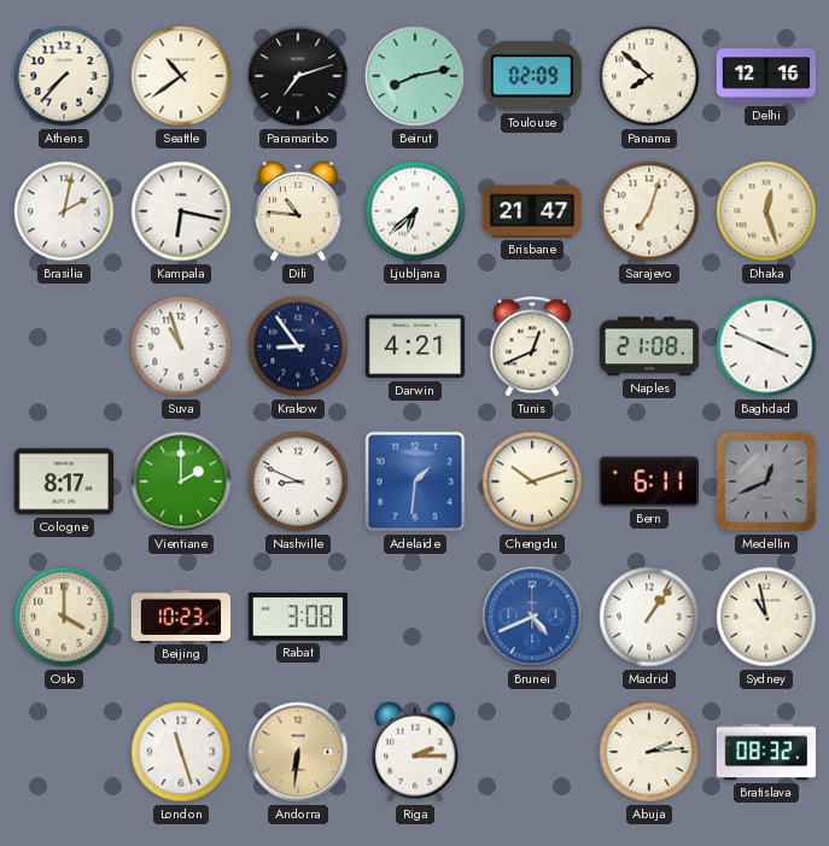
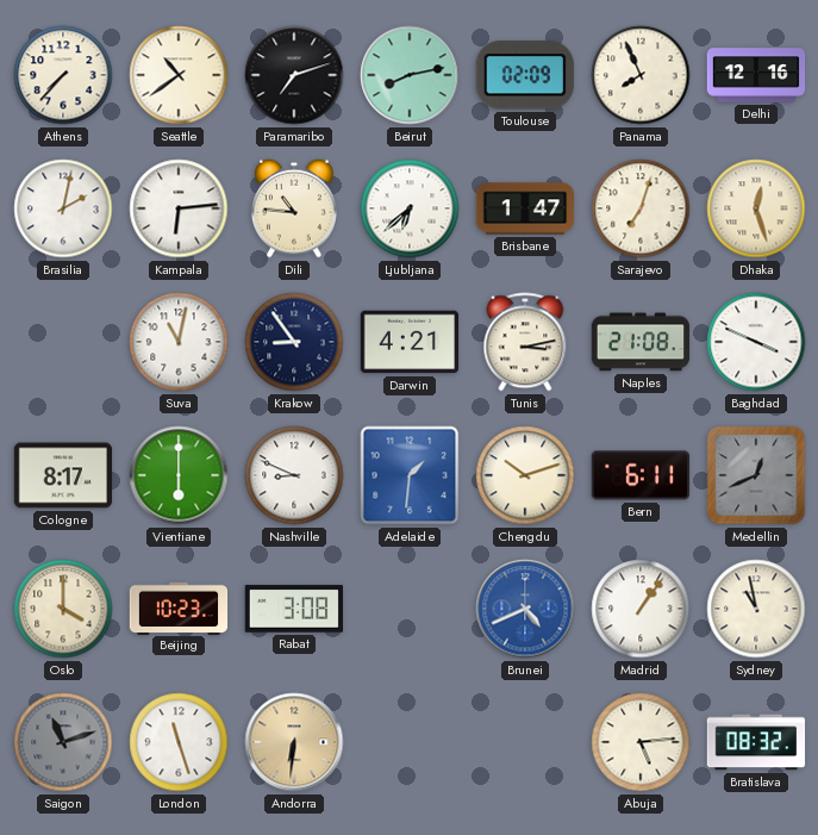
Panama: 7:52 -> 7:56
Kampala: 6:17 -> 6:14
Brisbane: 21:47 -> 1:47
Suva: 10:57 -> 11:02
Tunis: 12:41 -> 3:13
Vientiane: 2:00 -> 6:00
Saigon: none -> 11:12
Riga: 2:15 -> none
Abuja: 2:14 -> 5:14
